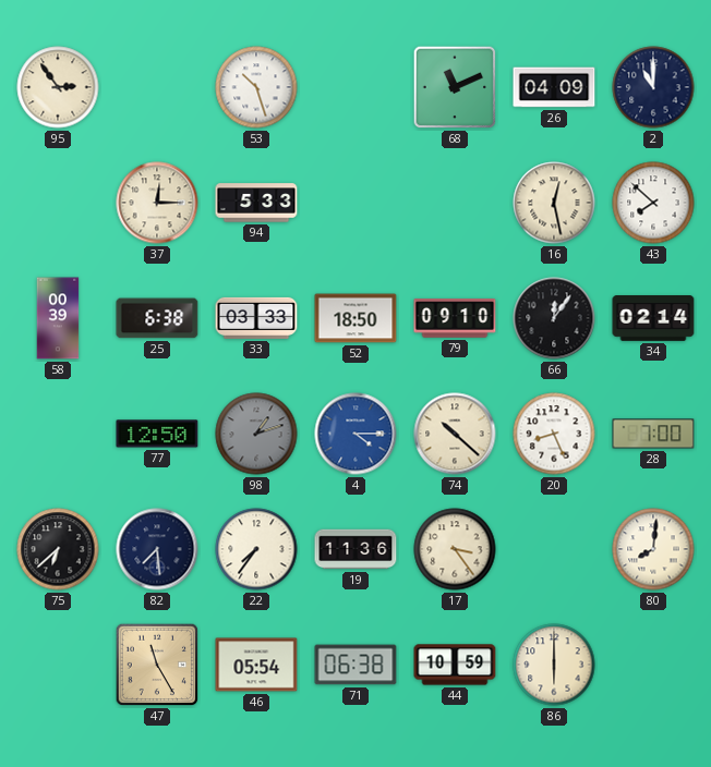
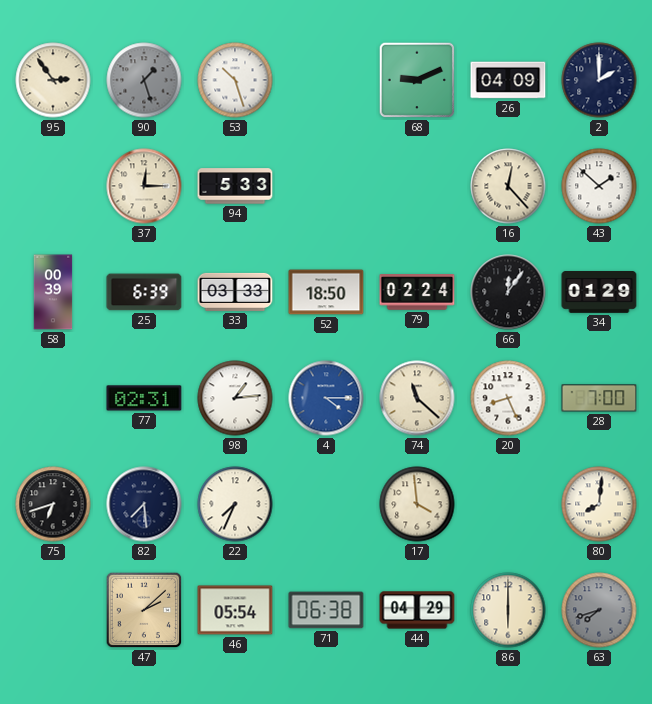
90: none -> 1:27
68: 11:11 -> 9:11
2: 11:00 -> 2:00
16: 12:28 -> 12:23
43: 7:52 -> 1:52
25: 6:38 -> 6:39
79: 09:10 -> 02:24
34: 02:14 -> 01:29
77: 12:50 -> 02:31
98: 1:12 -> 1:14
98 dial: grey -> white
74: 10:22 -> 11:22
75: 6:38 -> 6:42
22: 7:36 -> 7:34
19: 11:36 -> none
17: 3:24 -> 3:59
47: 11:25 -> 2:08
44: 10:59 -> 04:29
63: none -> 7:42
